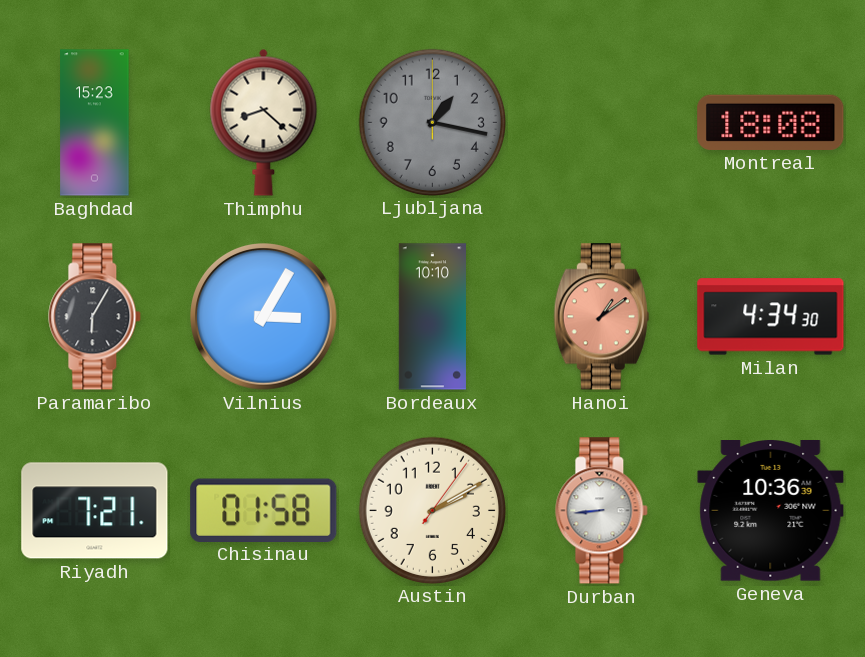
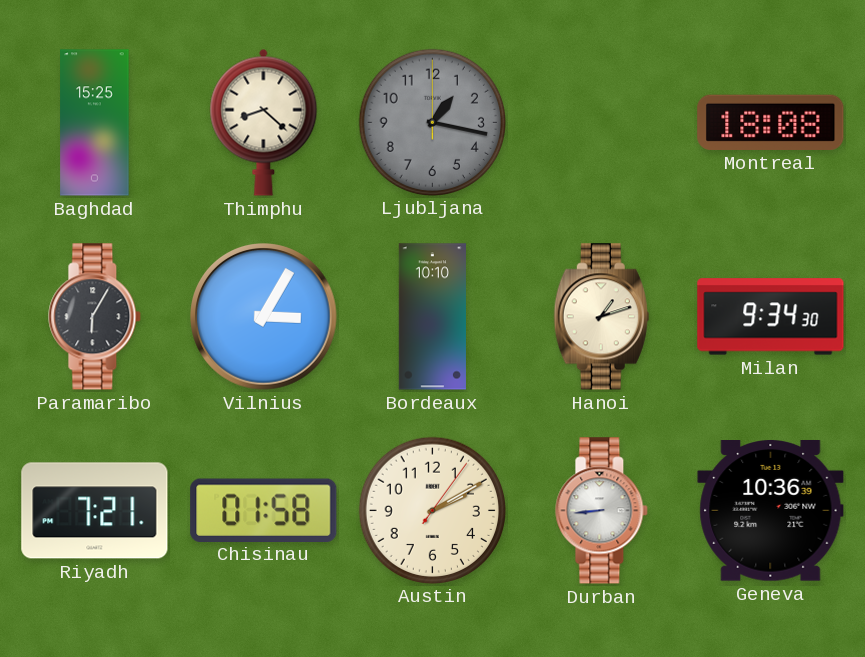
Baghdad: 15:23 -> 15:25
Hanoi: 1:09 -> 1:12
Hanoi dial: salmon -> cream
Milan: 4:34 -> 9:34
